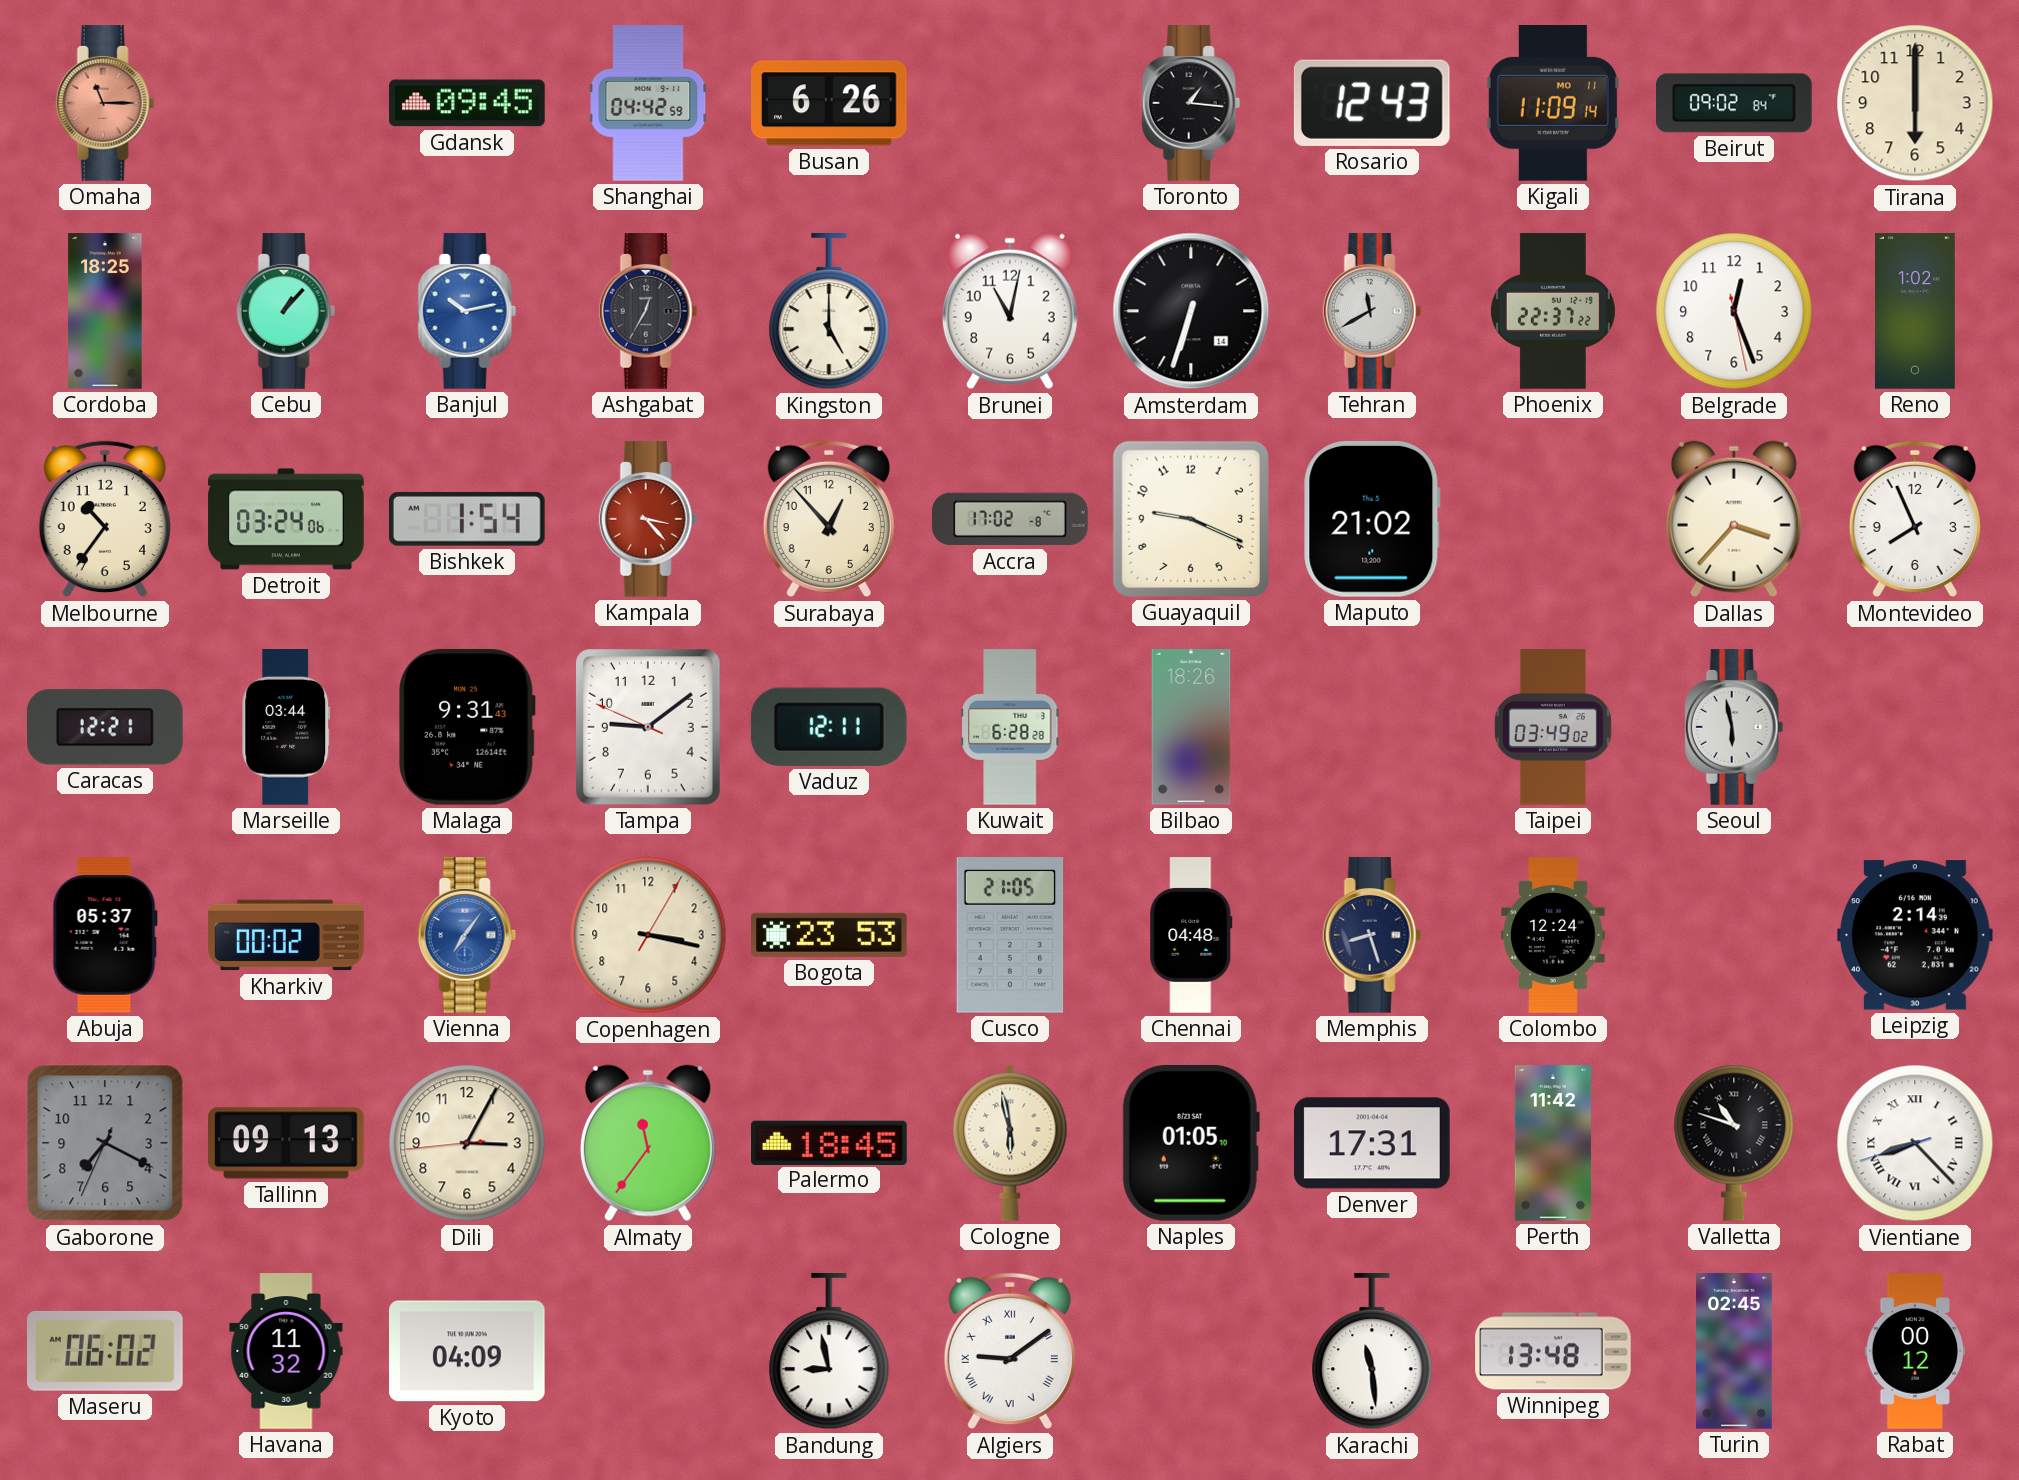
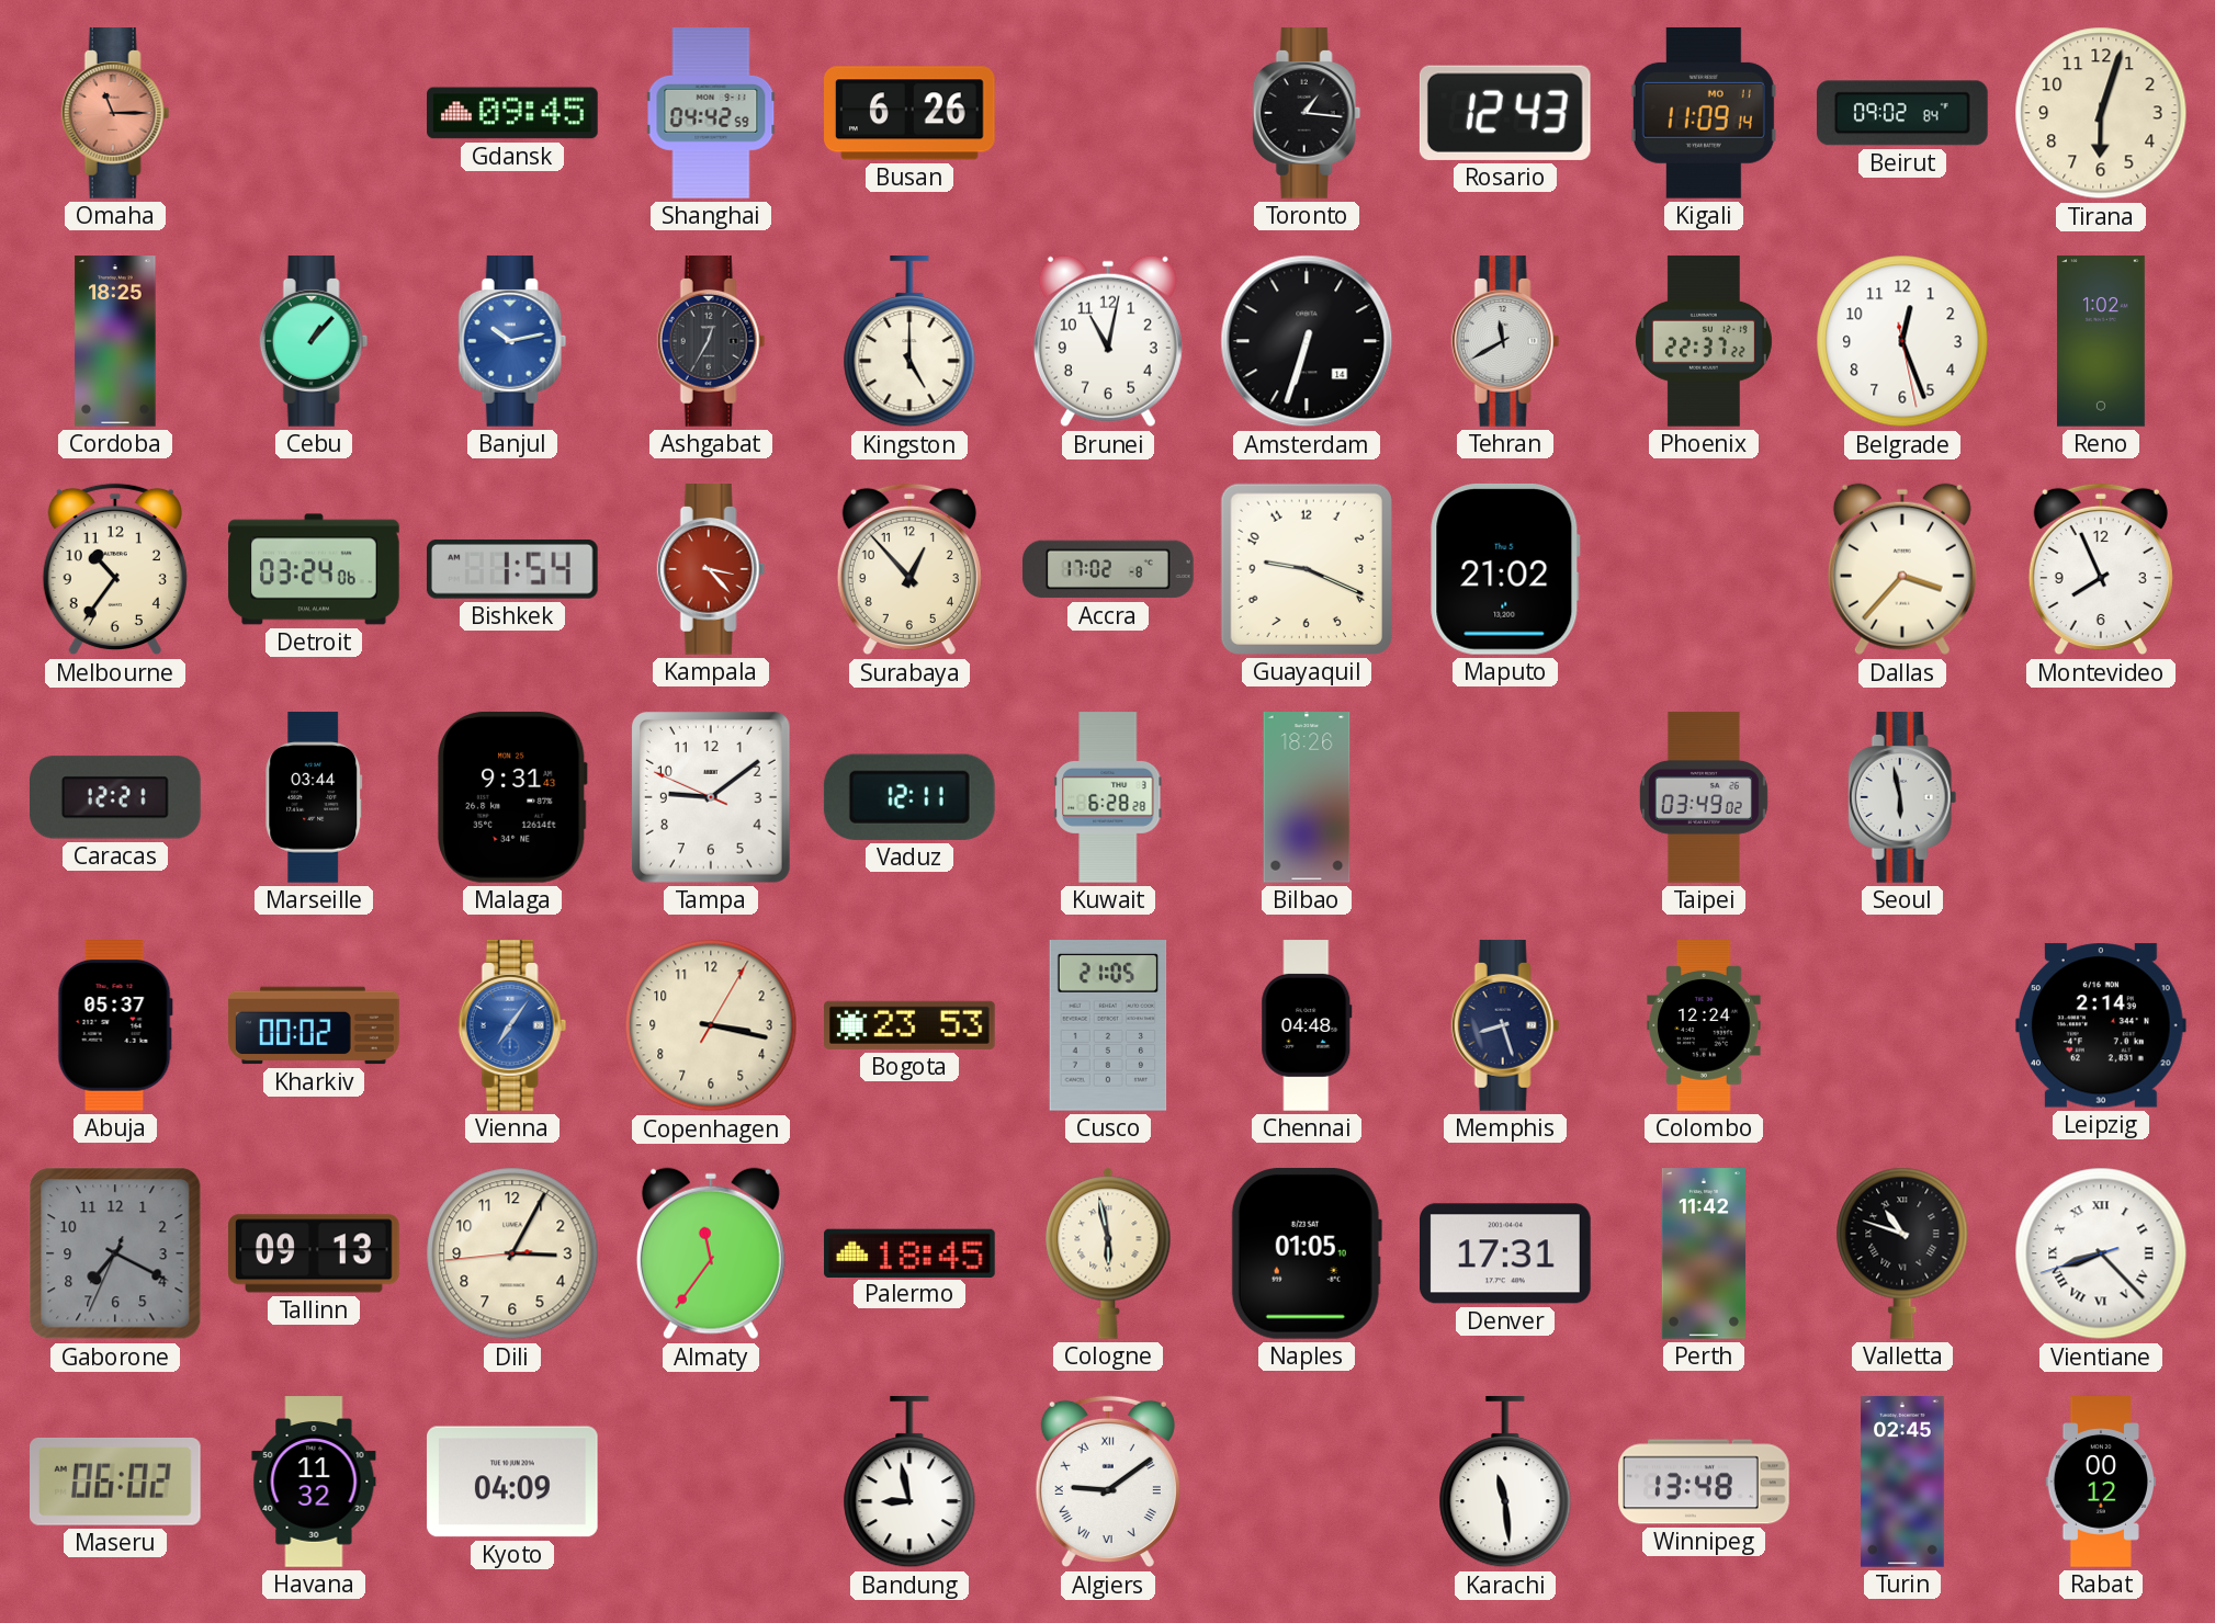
Tirana: 6:00 -> 6:03
